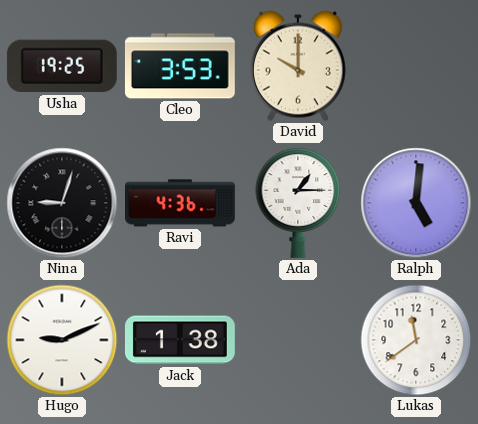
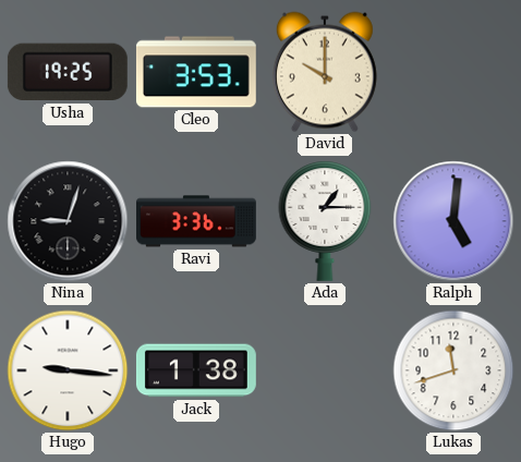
Ravi: 4:36 -> 3:36
Hugo: 9:11 -> 9:16
Lukas: 11:39 -> 11:42
